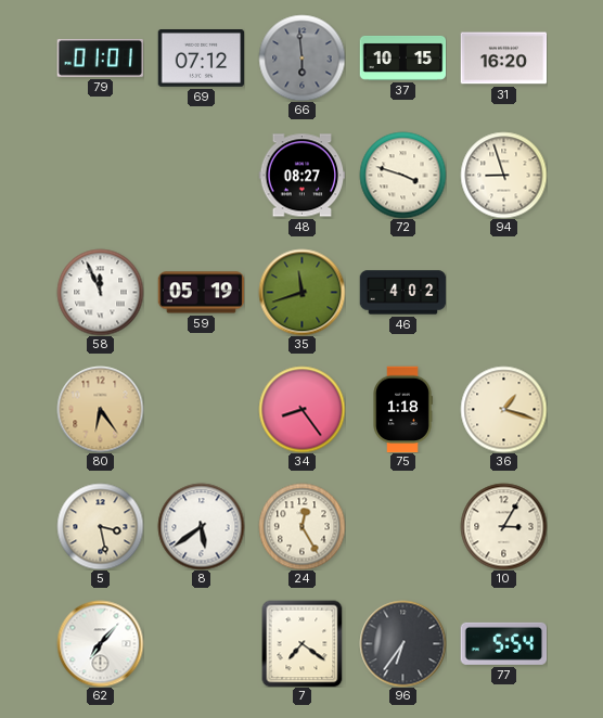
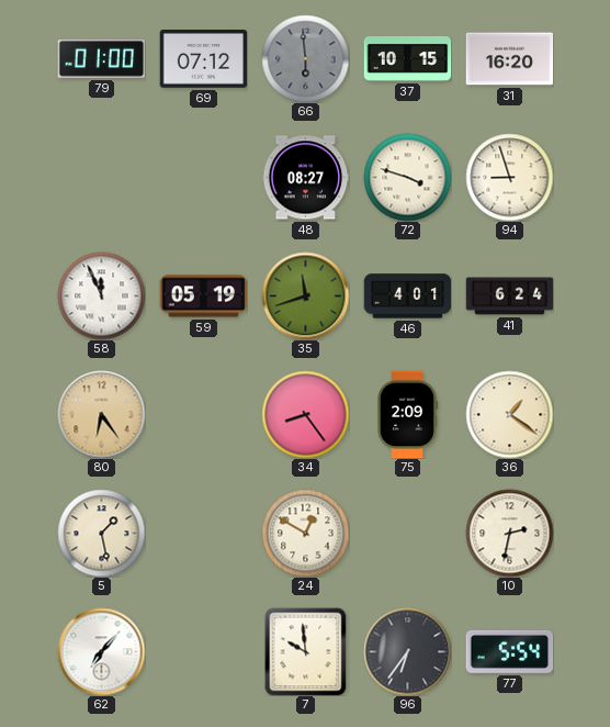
79: 01:01 -> 01:00
46: 4:02 -> 4:01
41: none -> 6:24
75: 1:18 -> 2:09
36: 1:18 -> 1:21
5: 3:28 -> 1:28
8: 5:39 -> none
24: 12:25 -> 12:50
10: 3:05 -> 2:32
7: 7:21 -> 9:59
